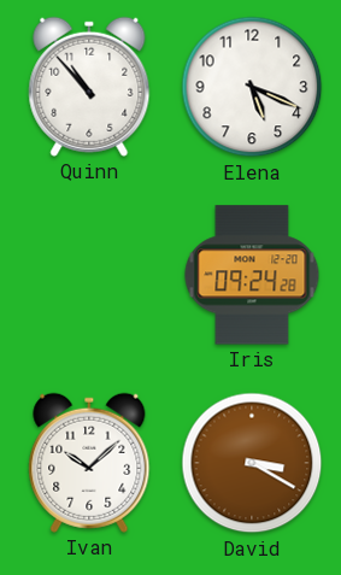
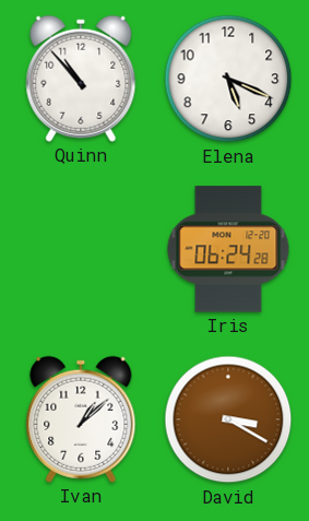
Iris: 09:24 -> 06:24
Ivan: 10:08 -> 1:08
